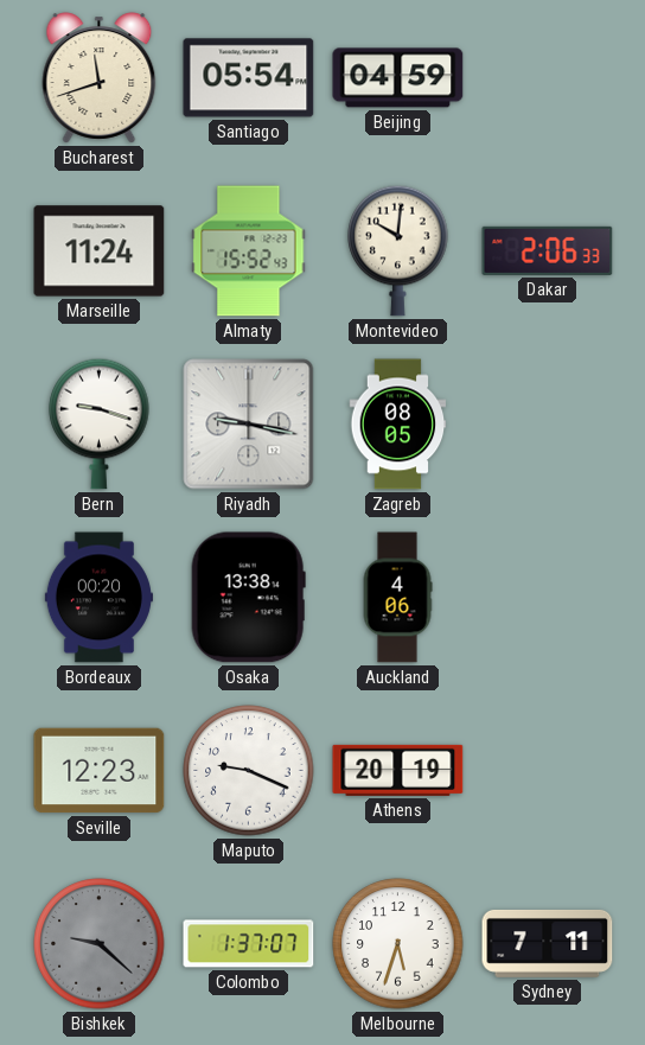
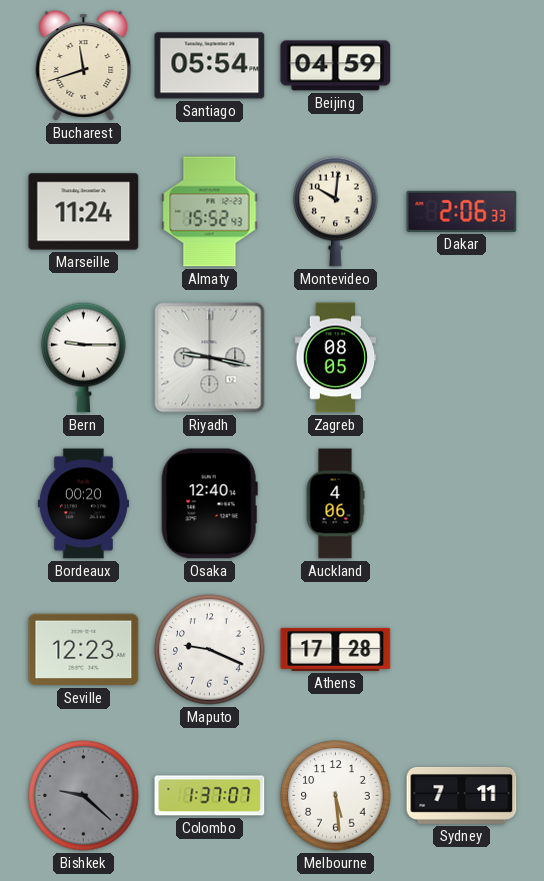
Bern: 9:18 -> 9:15
Osaka: 13:38 -> 12:40
Athens: 20:19 -> 17:28
Melbourne: 5:33 -> 5:29
